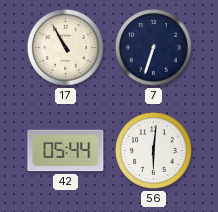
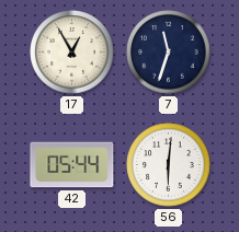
17: 10:55 -> 12:55
7: 6:33 -> 11:33
